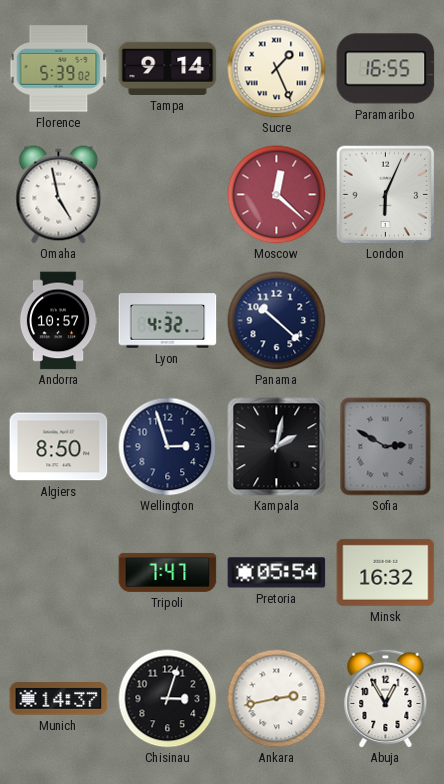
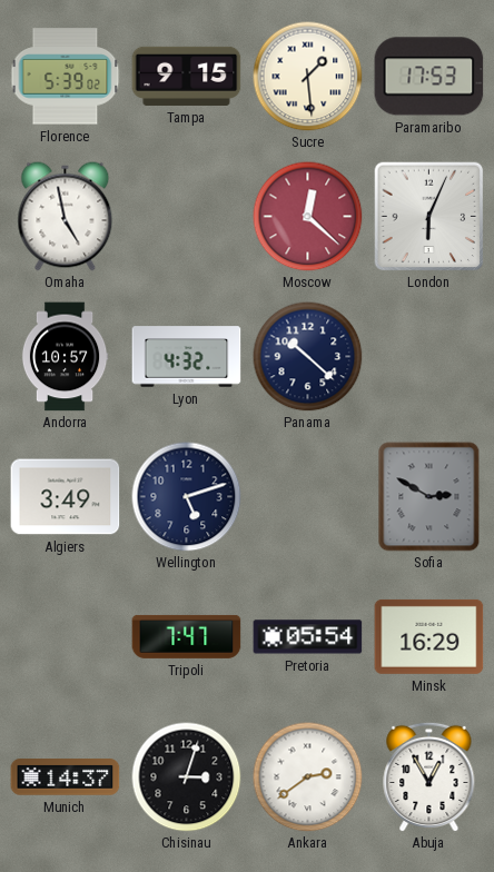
Tampa: 9:14 -> 9:15
Sucre: 1:26 -> 1:29
Paramaribo: 16:55 -> 17:53
Algiers: 8:50 -> 3:49
Wellington: 2:57 -> 5:12
Kampala: 2:02 -> none
Minsk: 16:32 -> 16:29
Ankara: 2:43 -> 2:39
